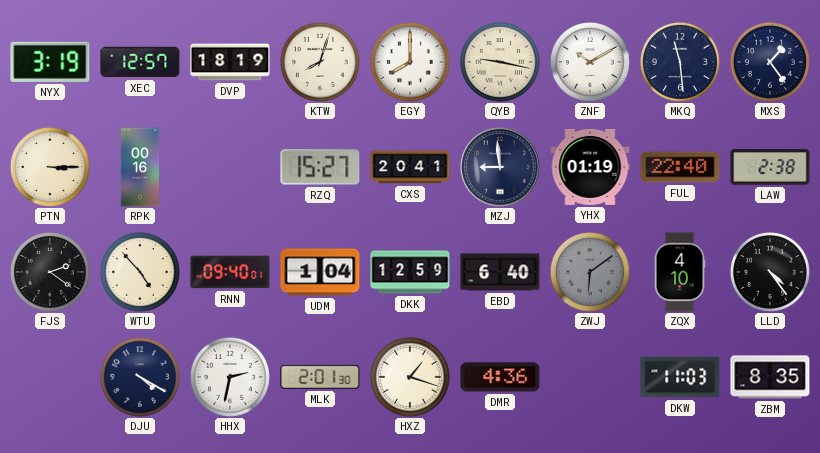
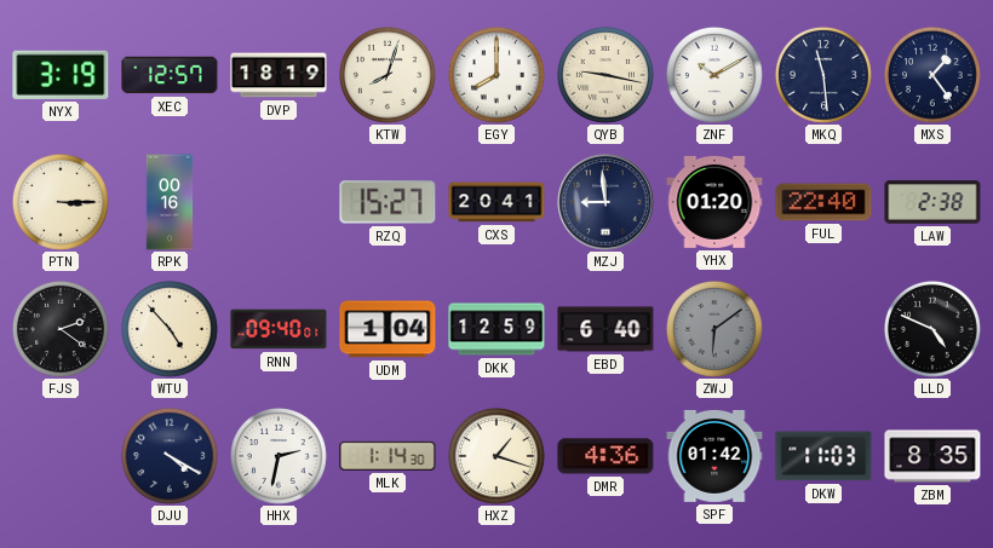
YHX: 01:19 -> 01:20
ZQX: 4:10 -> none
LLD: 4:24 -> 4:49
MLK: 2:01 -> 1:14
SPF: none -> 01:42
